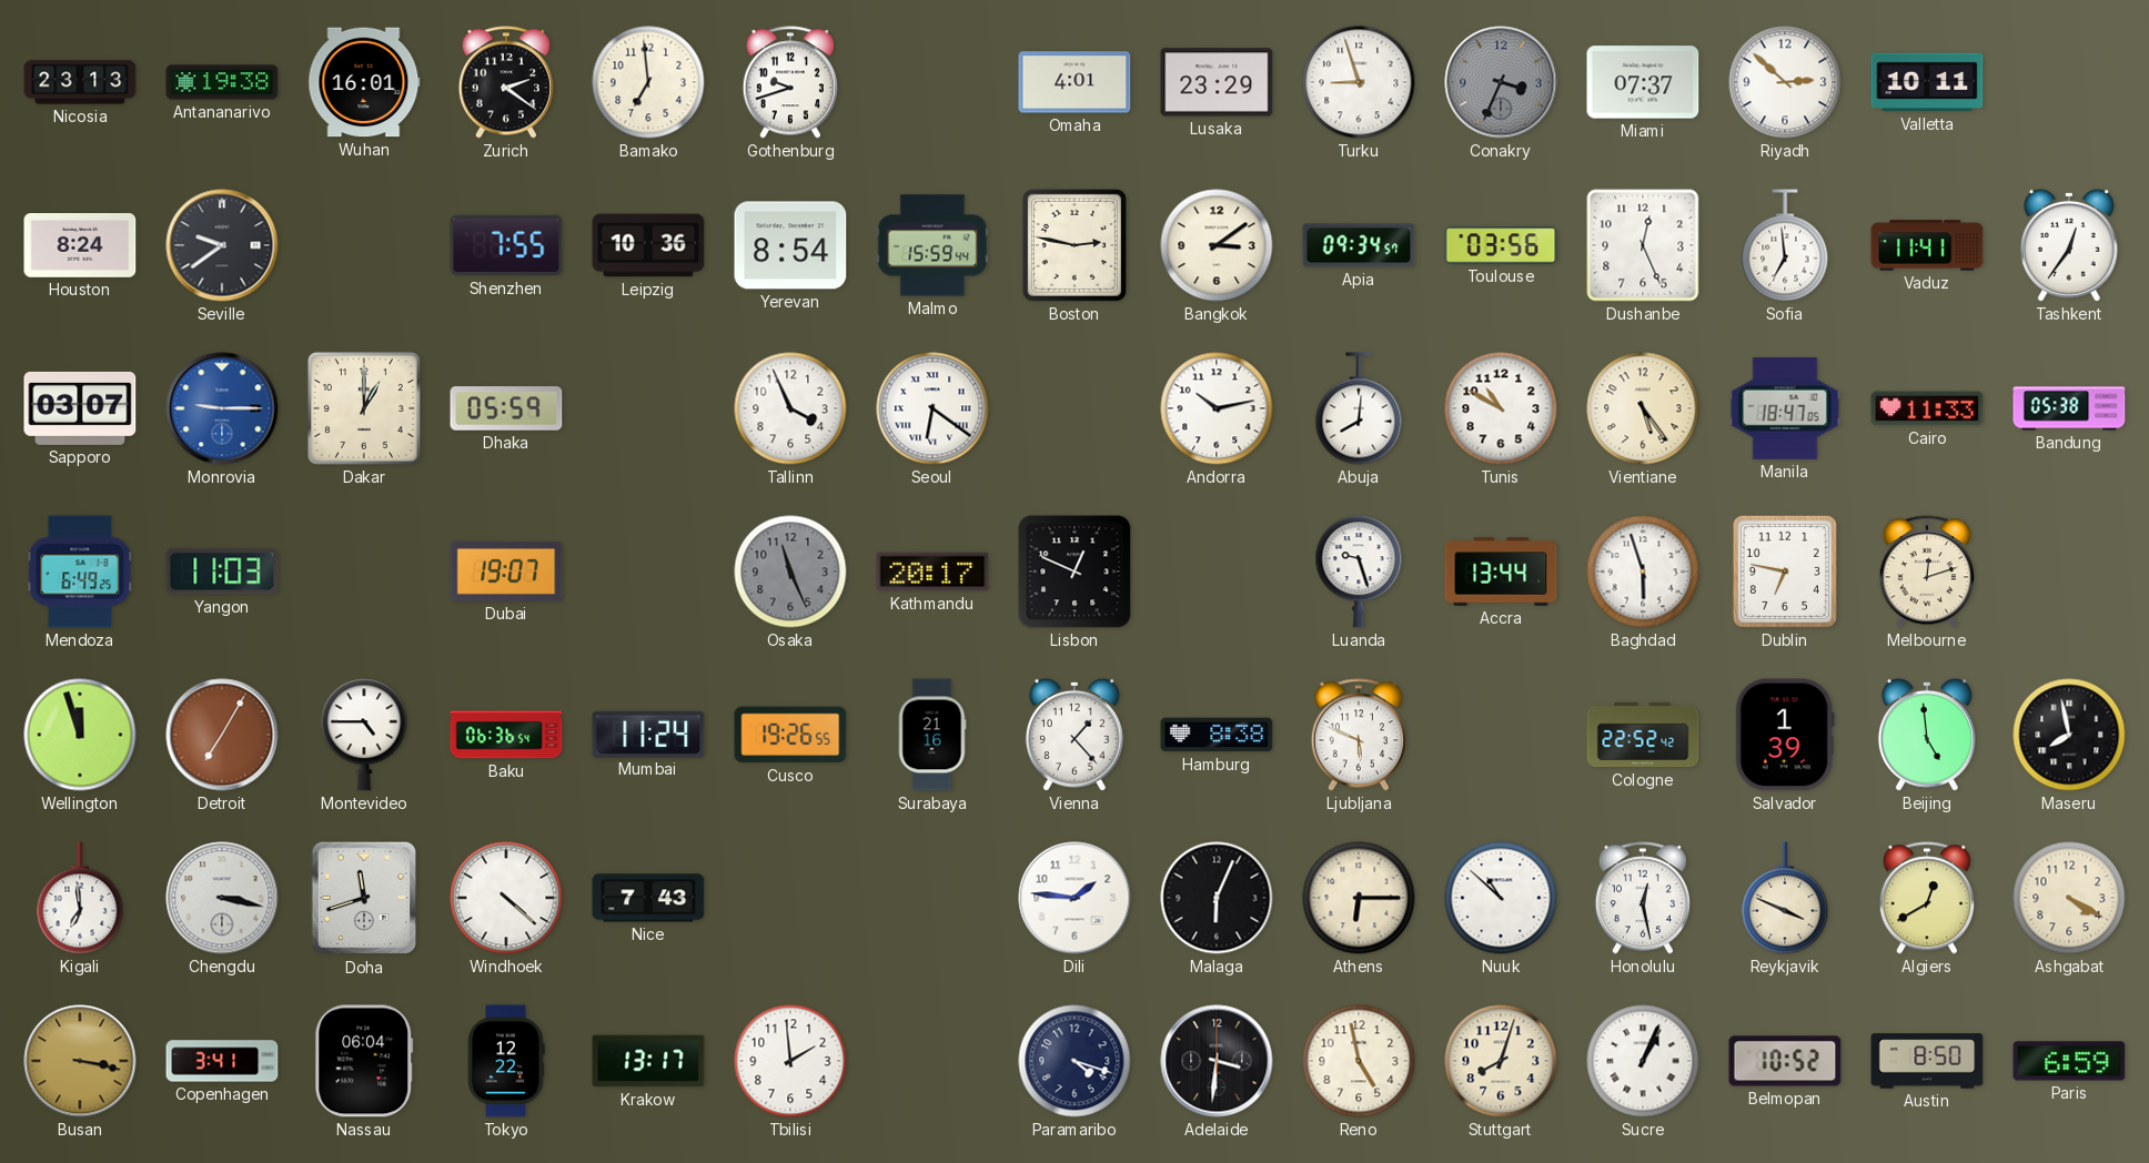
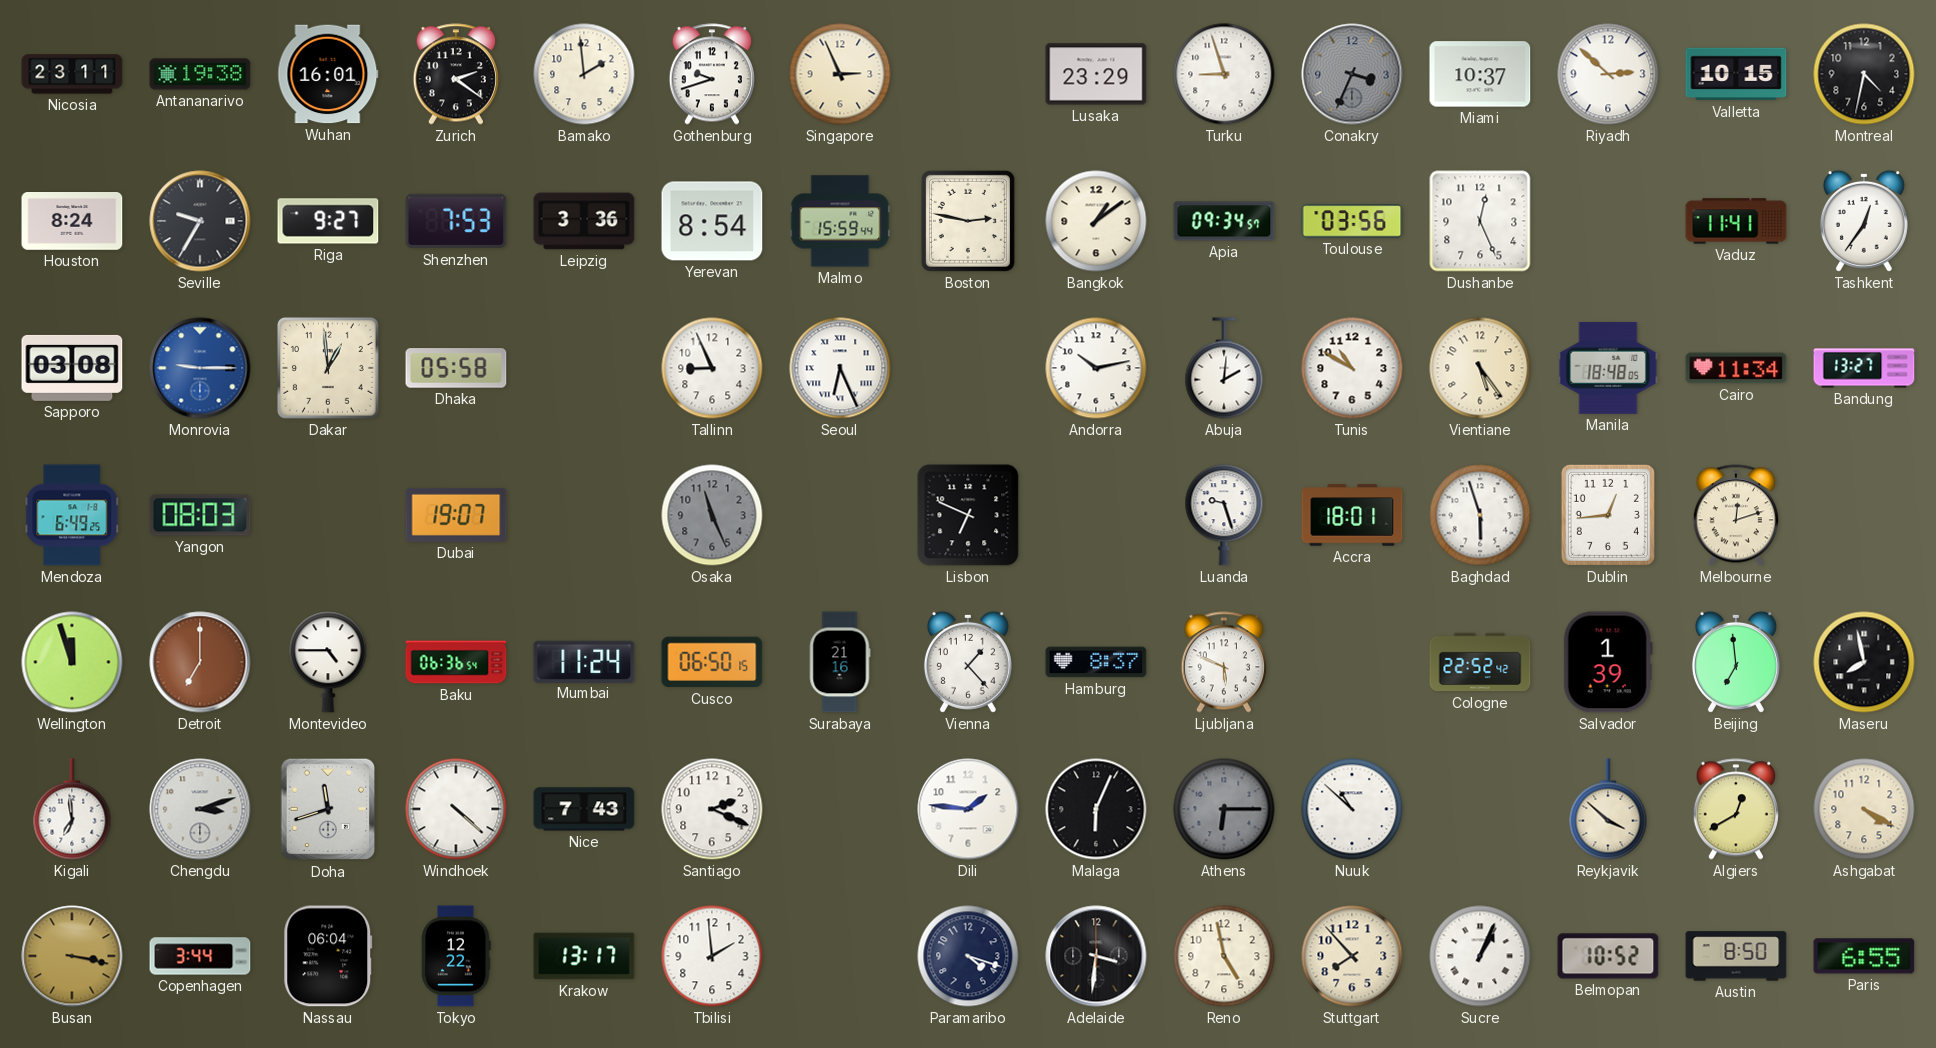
Nicosia: 23:13 -> 23:11
Bamako: 6:59 -> 1:59
Singapore: none -> 2:56
Omaha: 4:01 -> none
Miami: 07:37 -> 10:37
Valletta: 10:11 -> 10:15
Montreal: none -> 4:32
Seville: 9:39 -> 9:35
Riga: none -> 9:27
Shenzhen: 7:55 -> 7:53
Leipzig: 10:36 -> 3:36
Bangkok: 3:09 -> 1:09
Sofia: 6:59 -> none
Sapporo: 03:07 -> 03:08
Dakar: 1:00 -> 12:59
Dhaka: 05:59 -> 05:58
Tallinn: 3:56 -> 8:56
Seoul: 6:21 -> 6:26
Abuja: 8:01 -> 2:01
Manila: 18:47 -> 18:48
Cairo: 11:33 -> 11:34
Bandung: 05:38 -> 13:27
Yangon: 11:03 -> 08:03
Kathmandu: 20:17 -> none
Lisbon: 12:49 -> 6:49
Accra: 13:44 -> 18:01
Dublin: 6:47 -> 12:44
Detroit: 7:05 -> 7:00
Cusco: 19:26 -> 06:50
Hamburg: 8:38 -> 8:37
Beijing: 4:59 -> 6:59
Chengdu: 3:17 -> 3:12
Santiago: none -> 2:19
Athens dial: cream -> grey
Honolulu: 12:28 -> none
Reykjavik: 3:49 -> 3:52
Copenhagen: 3:41 -> 3:44
Stuttgart: 8:03 -> 7:53
Paris: 6:59 -> 6:55
